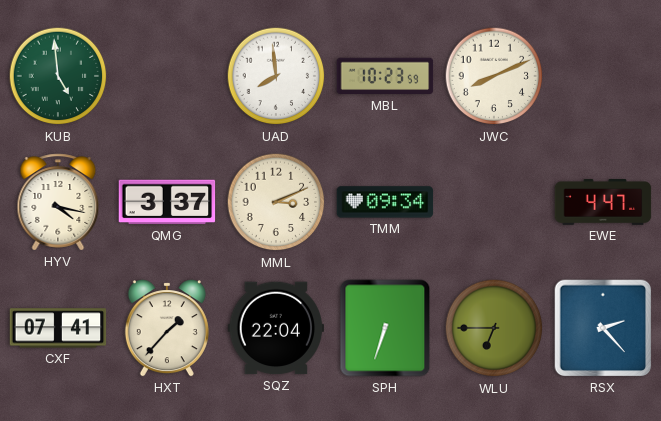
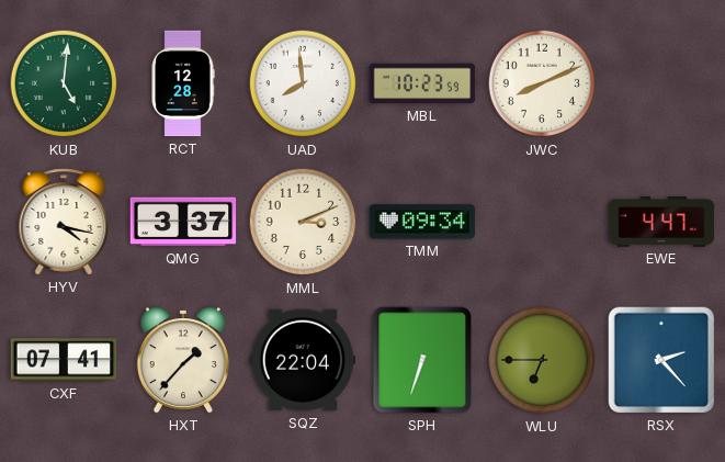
KUB: 4:59 -> 5:01
RCT: none -> 12:28
